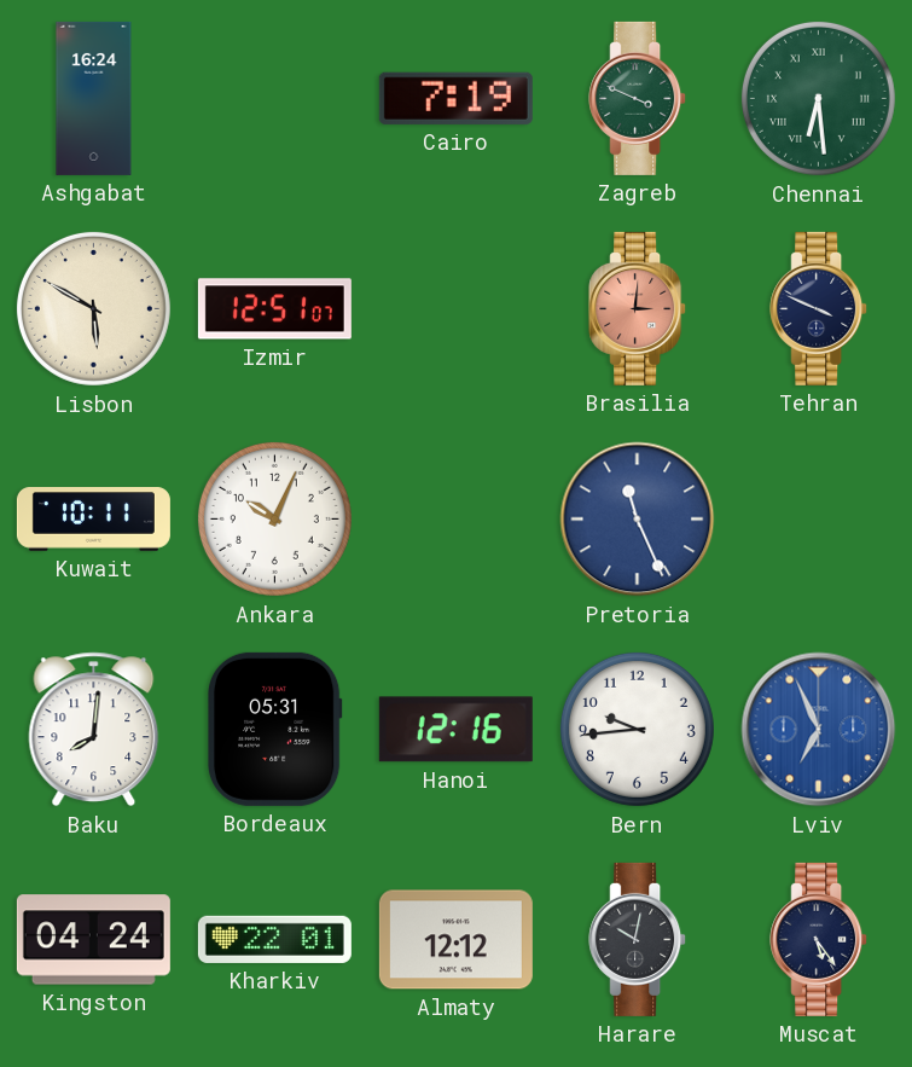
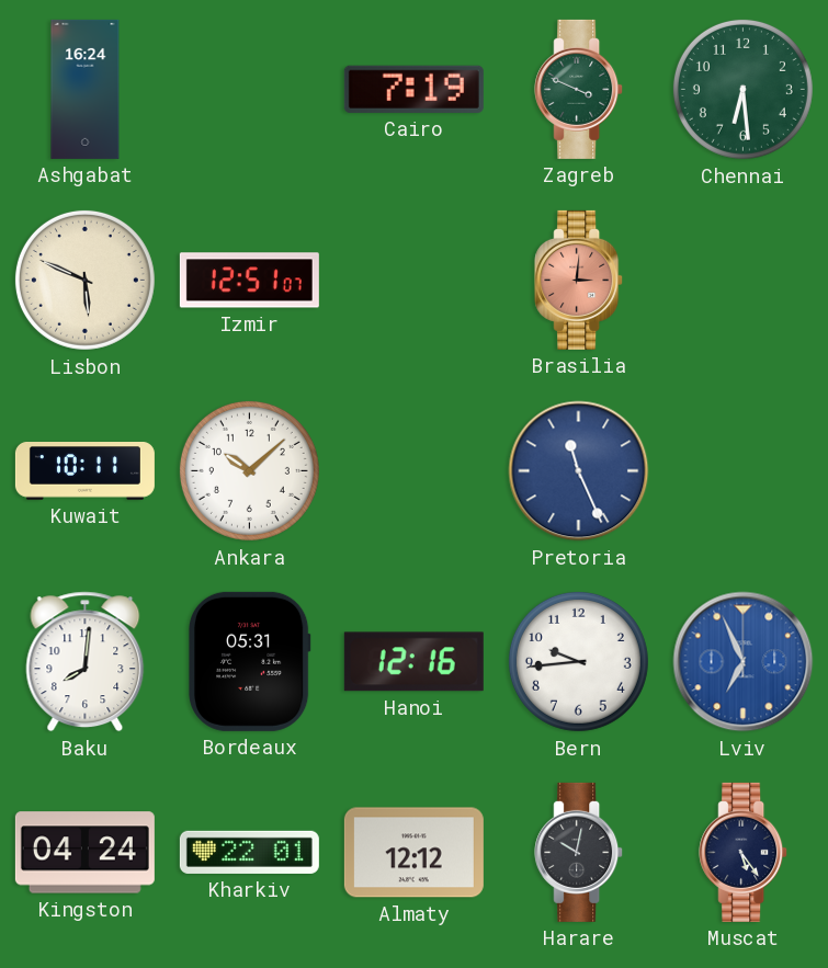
Chennai numerals: Roman -> Arabic
Lisbon: 5:50 -> 5:49
Tehran: 3:49 -> none
Ankara: 10:04 -> 10:08
